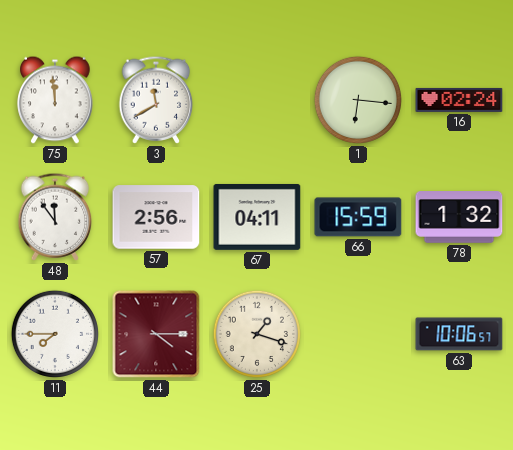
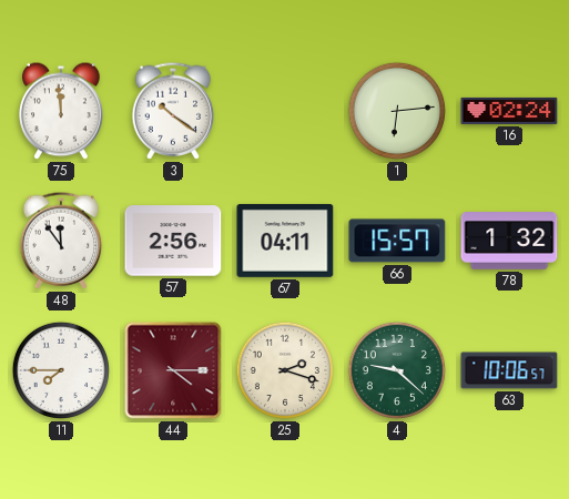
3: 11:40 -> 10:21
1: 6:16 -> 6:14
66: 15:59 -> 15:57
25: 1:18 -> 2:18
4: none -> 9:22
